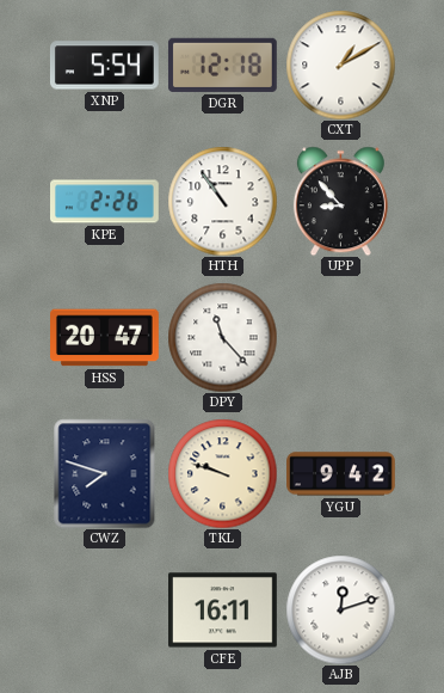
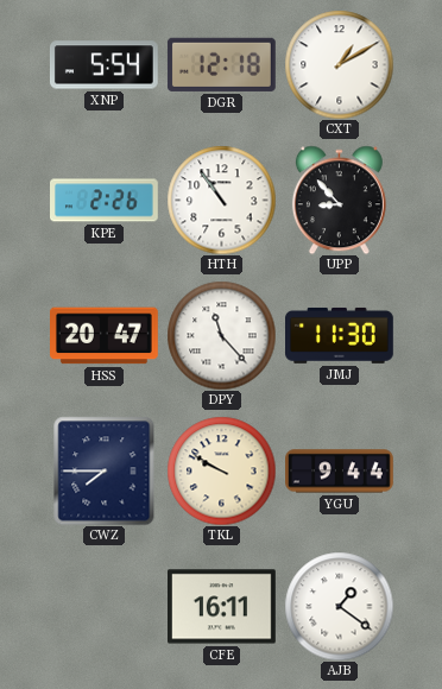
JMJ: none -> 11:30
CWZ: 7:48 -> 7:45
TKL: 9:48 -> 9:50
YGU: 9:42 -> 9:44
AJB: 12:12 -> 1:21
